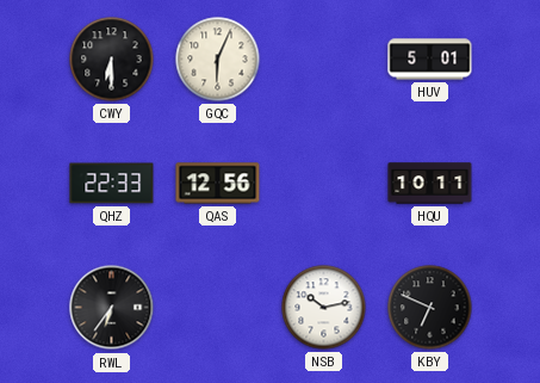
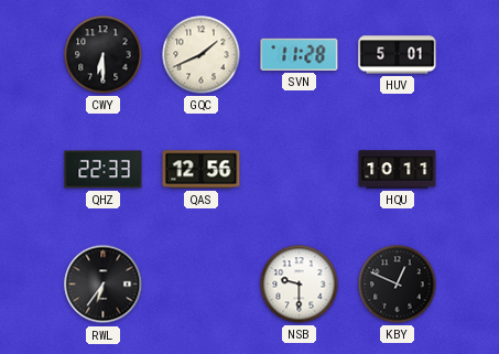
GQC: 6:04 -> 1:41
SVN: none -> 11:28
NSB: 10:13 -> 9:30
KBY: 6:49 -> 12:49
